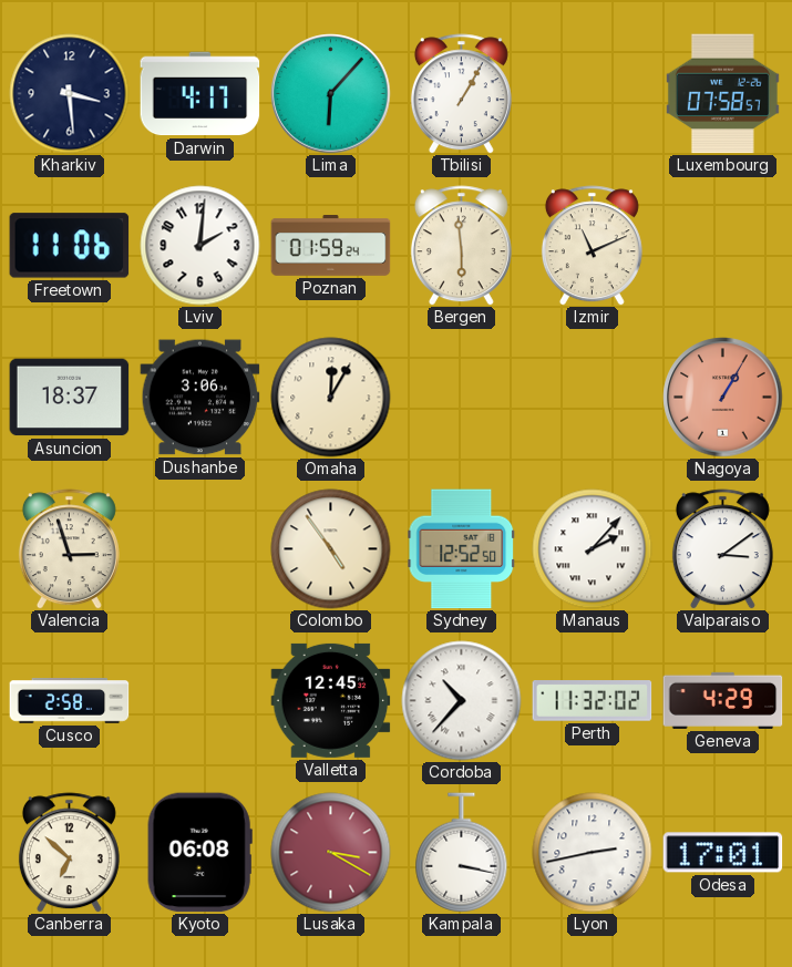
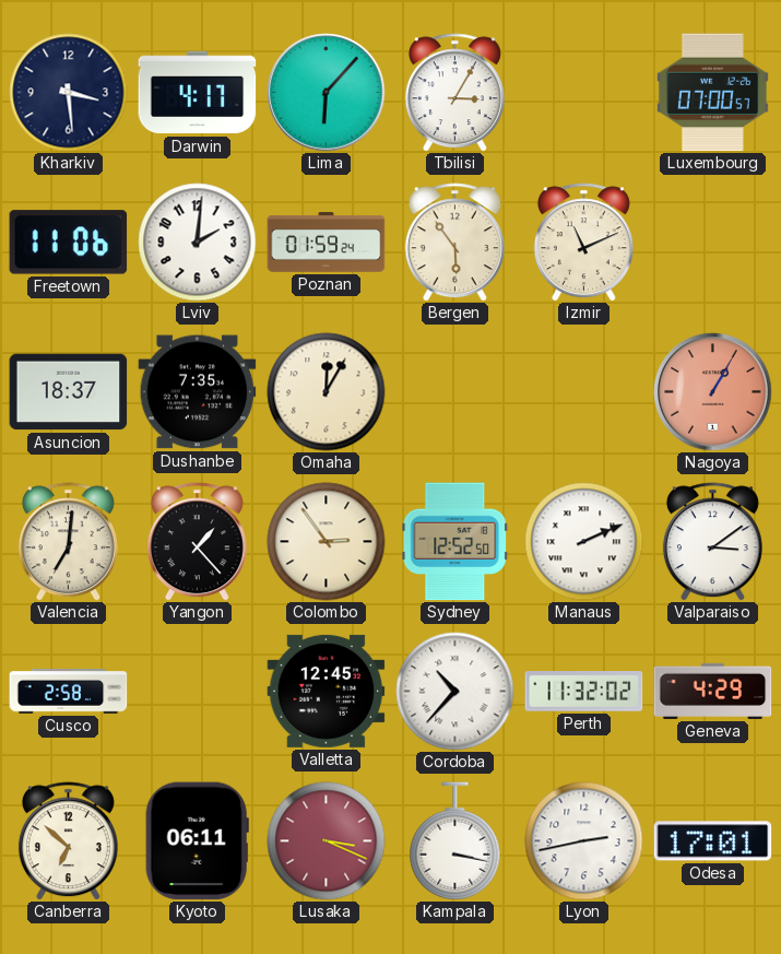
Tbilisi: 1:05 -> 3:05
Luxembourg: 07:58 -> 07:00
Bergen: 5:59 -> 5:54
Dushanbe: 3:06 -> 7:35
Valencia: 2:57 -> 7:01
Yangon: none -> 1:23
Colombo: 4:54 -> 2:54
Manaus: 2:07 -> 2:11
Kyoto: 06:08 -> 06:11
Lusaka: 3:20 -> 3:19
